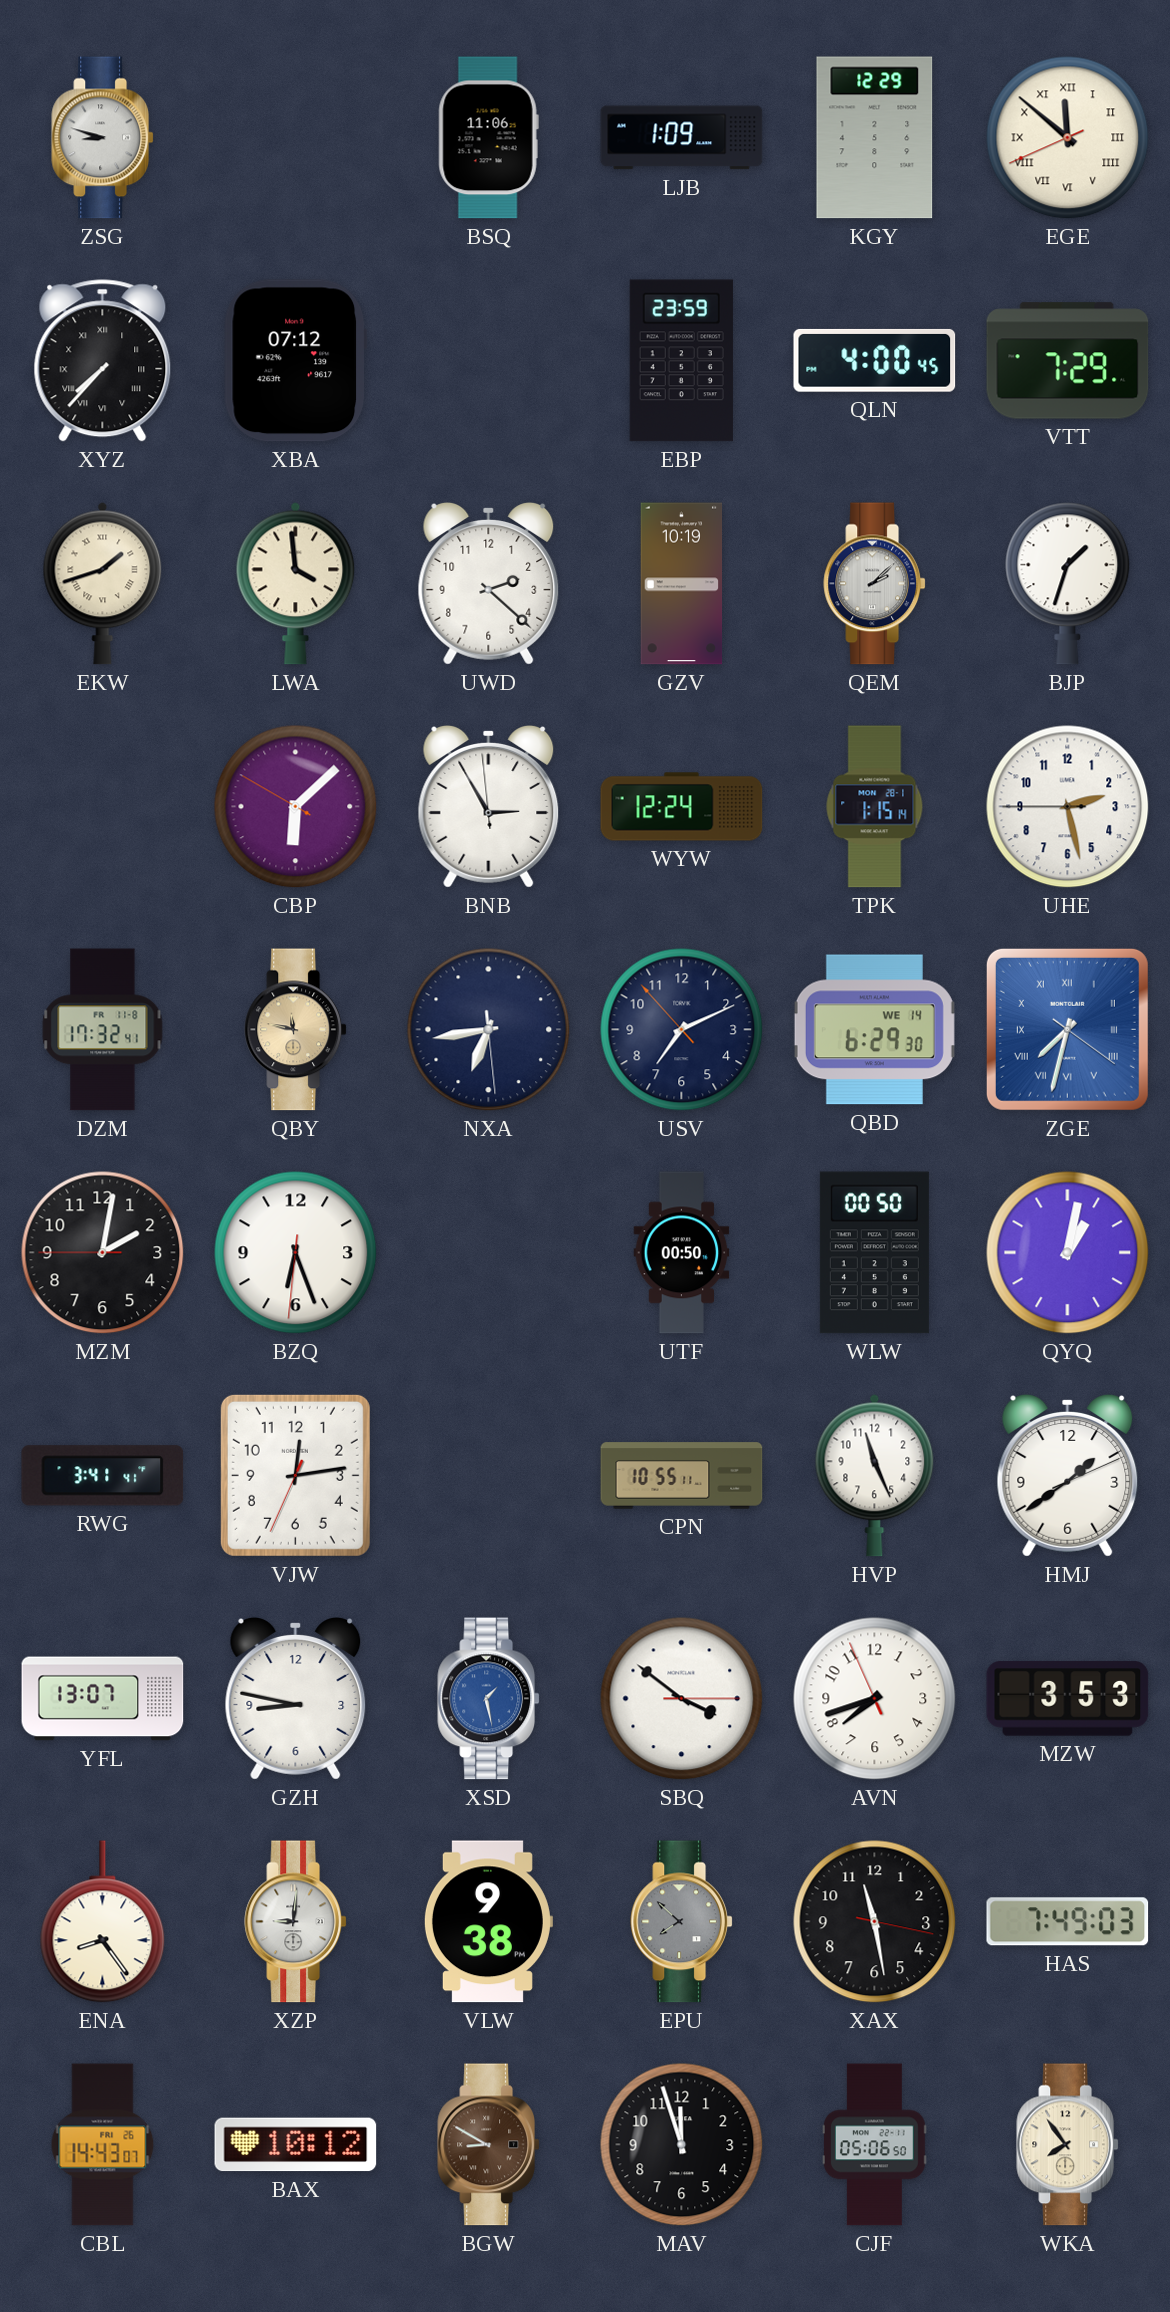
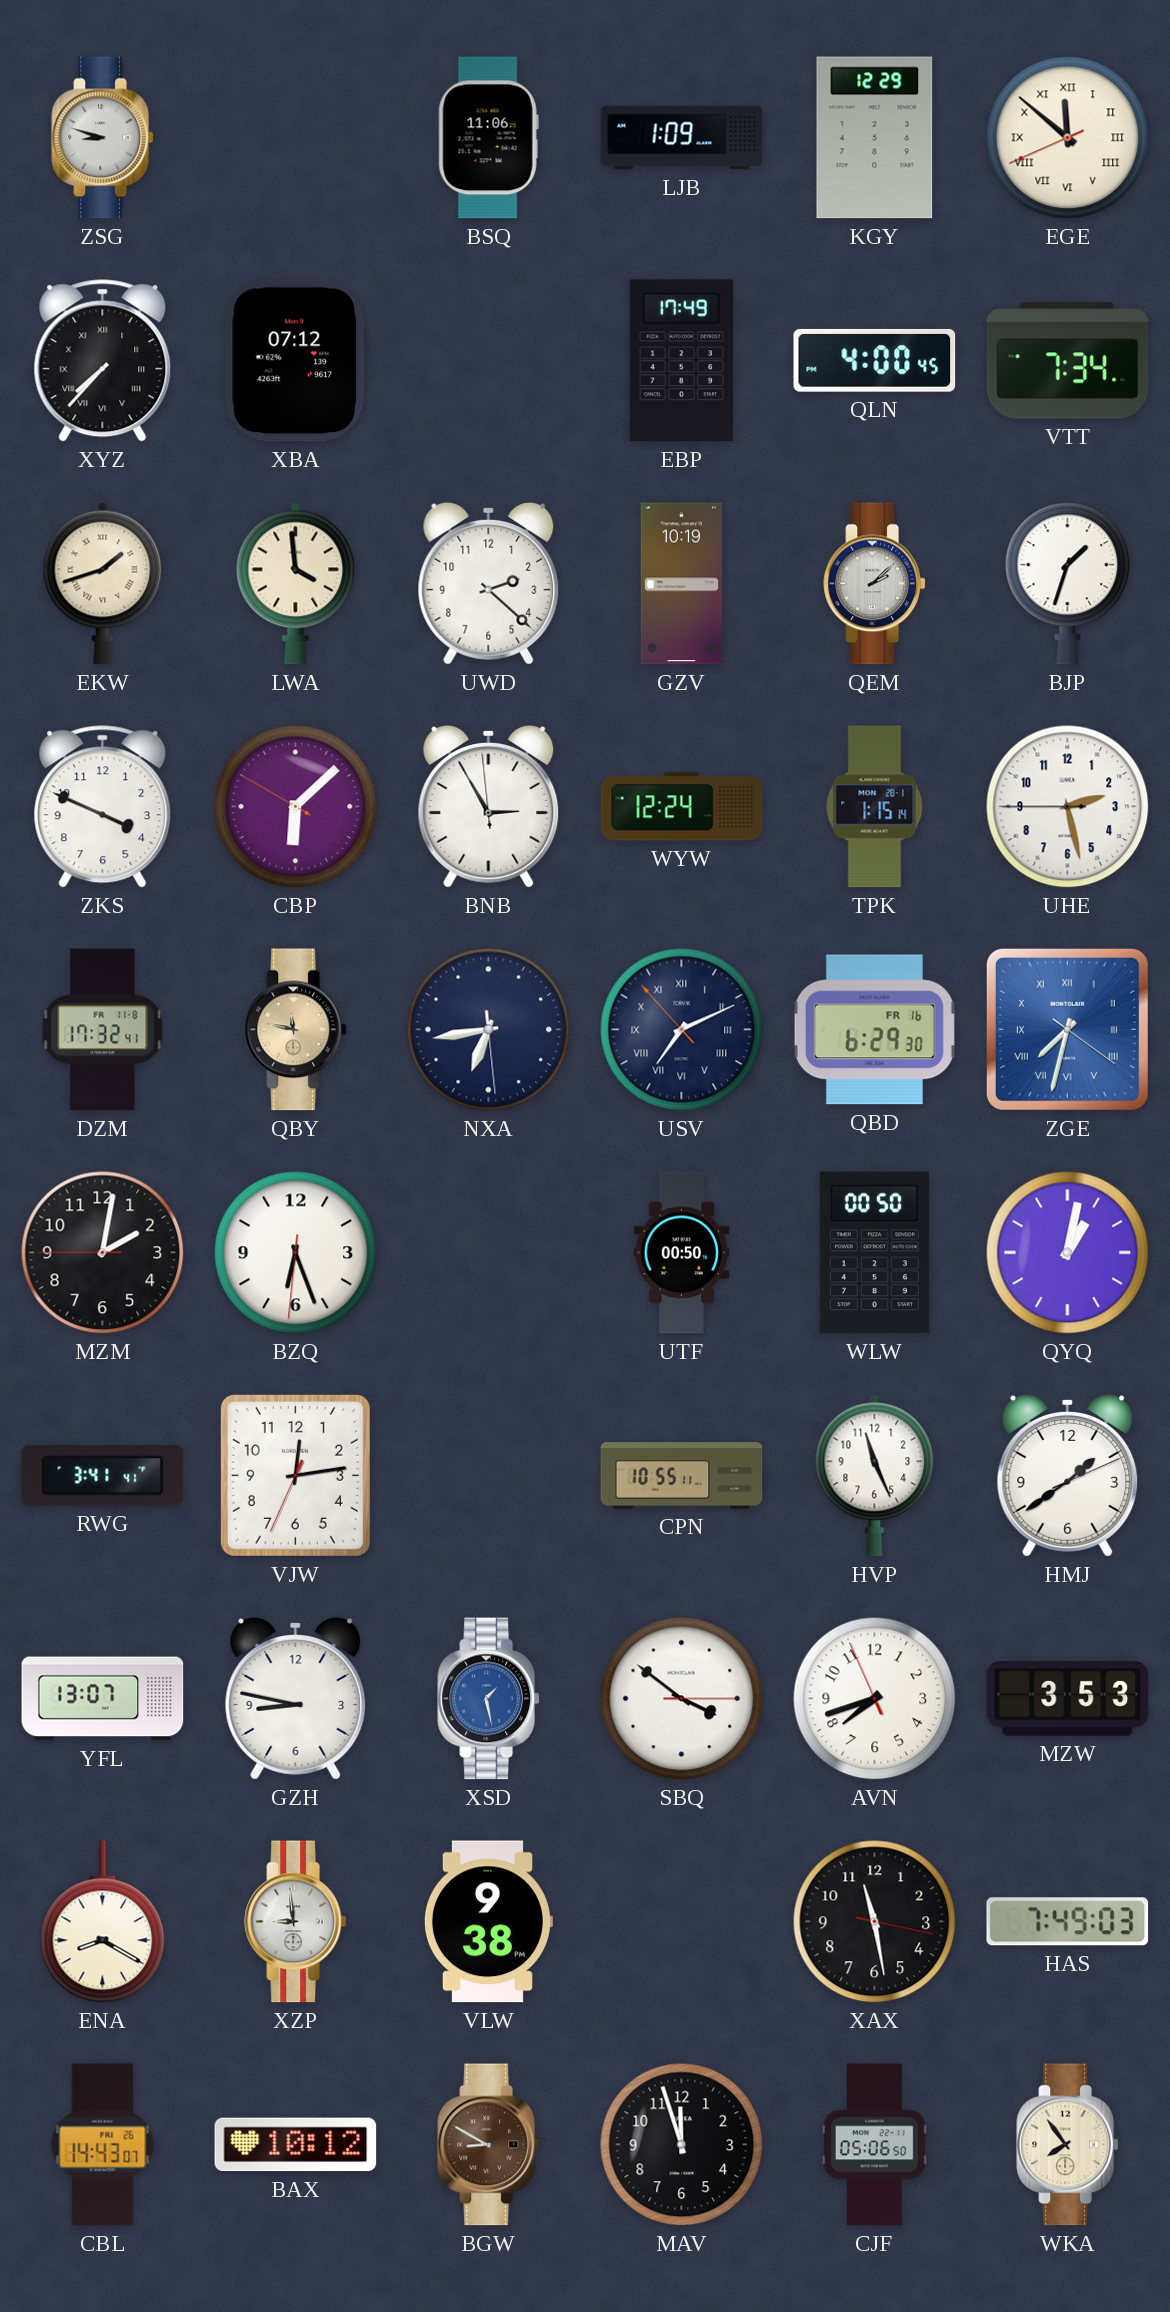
EBP: 23:59 -> 17:49
VTT: 7:29 -> 7:34
ZKS: none -> 3:49
USV numerals: Arabic -> Roman
QBD date: WE 14 -> FR 16
ENA: 8:24 -> 8:20
XZP: 9:01 -> 8:59
EPU: 7:52 -> none
